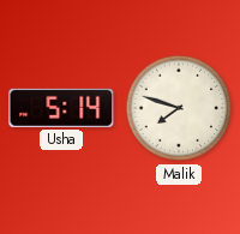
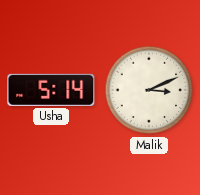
Malik: 7:48 -> 3:11
